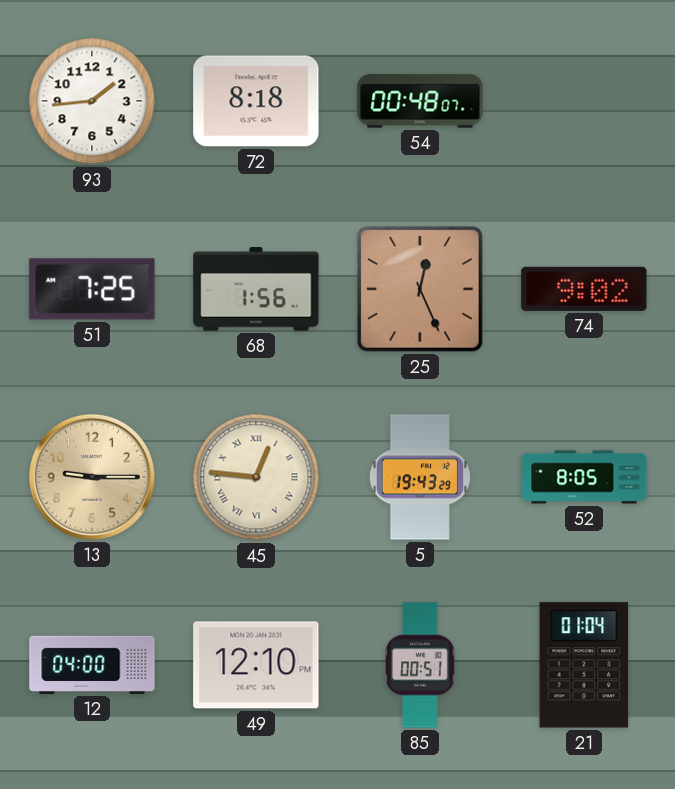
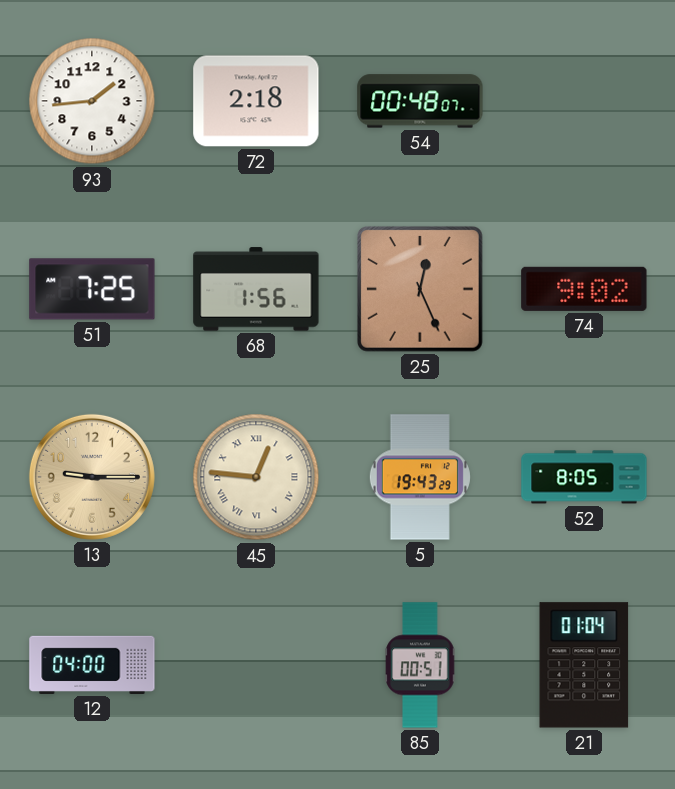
72: 8:18 -> 2:18
49: 12:10 -> none
